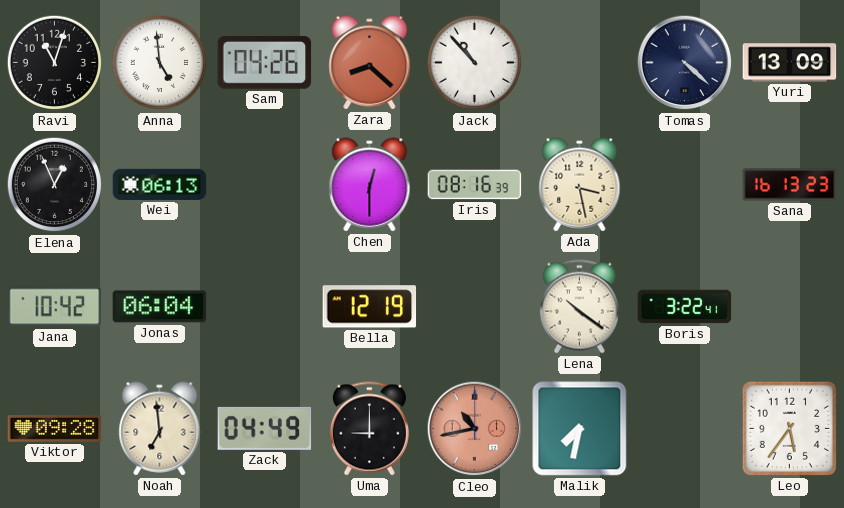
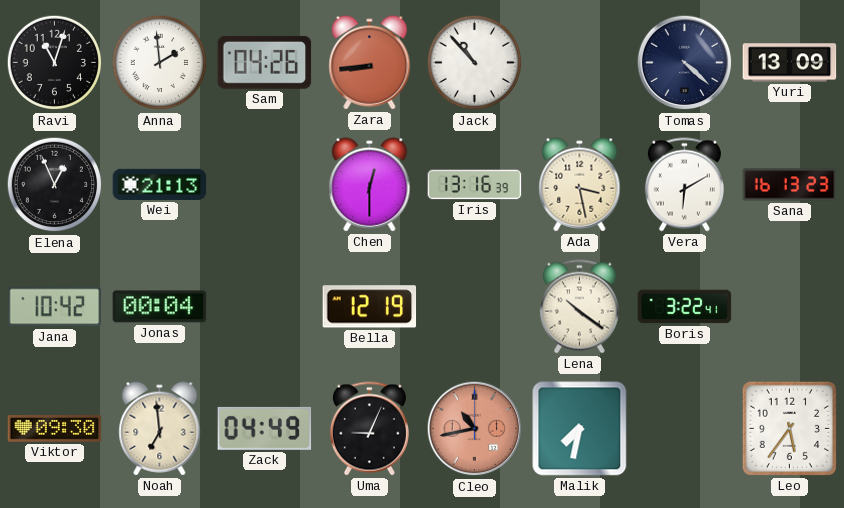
Anna: 4:59 -> 1:59
Zara: 8:22 -> 8:44
Wei: 06:13 -> 21:13
Iris: 08:16 -> 13:16
Vera: none -> 6:10
Jonas: 06:04 -> 00:04
Viktor: 09:28 -> 09:30
Uma: 9:00 -> 9:04
